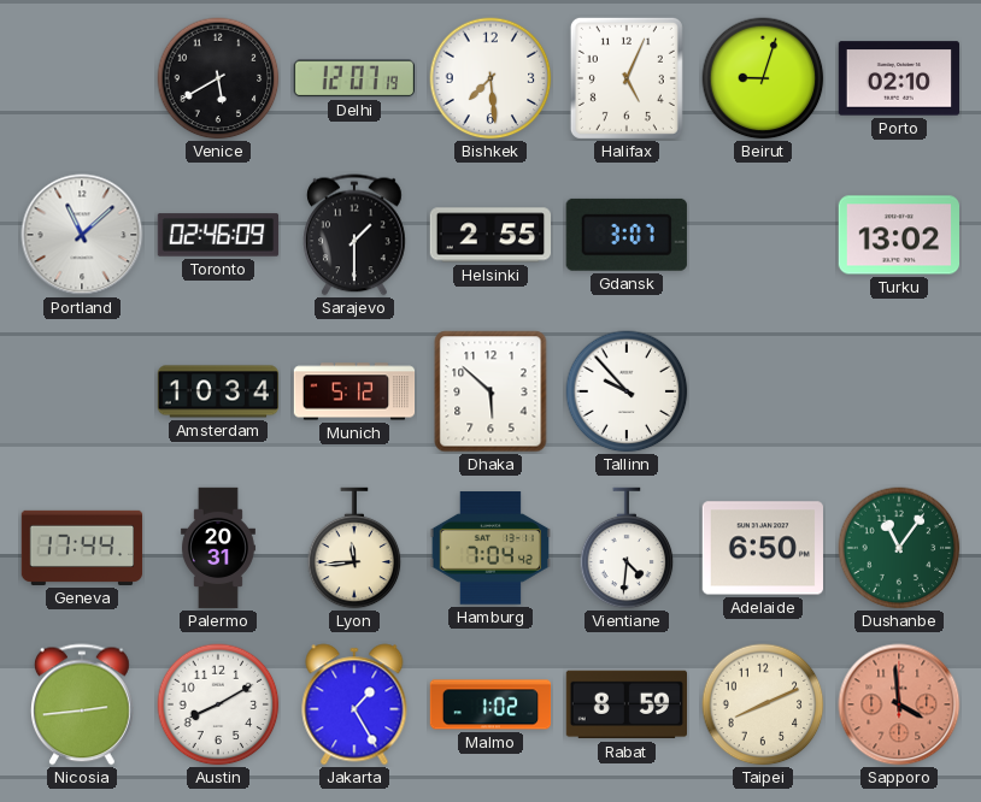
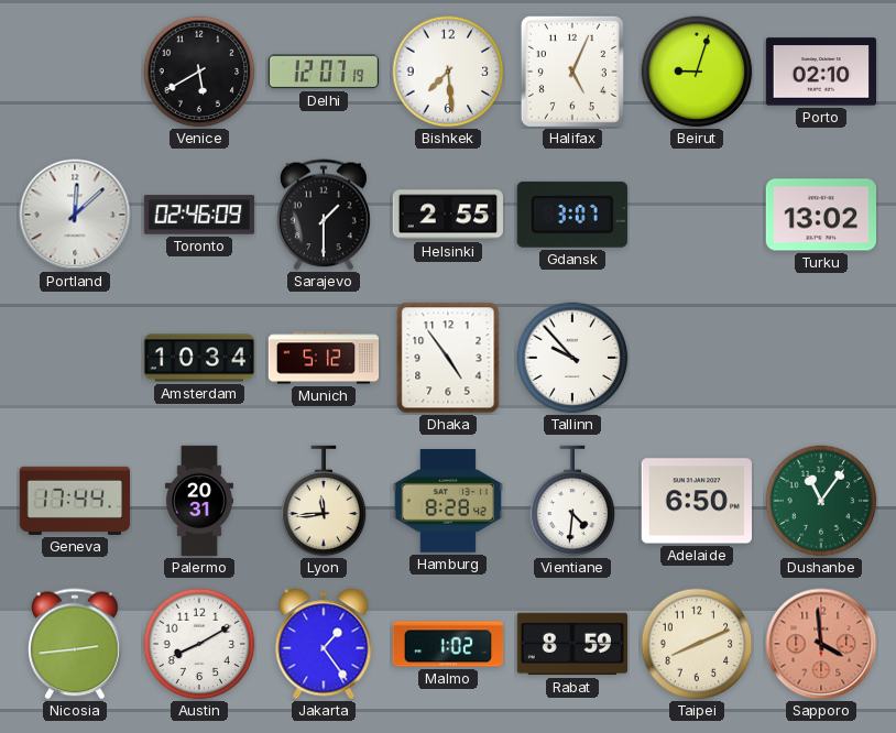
Portland: 11:08 -> 12:08
Dhaka: 5:52 -> 4:54
Hamburg: 7:04 -> 8:28
Jakarta: 1:25 -> 1:24
